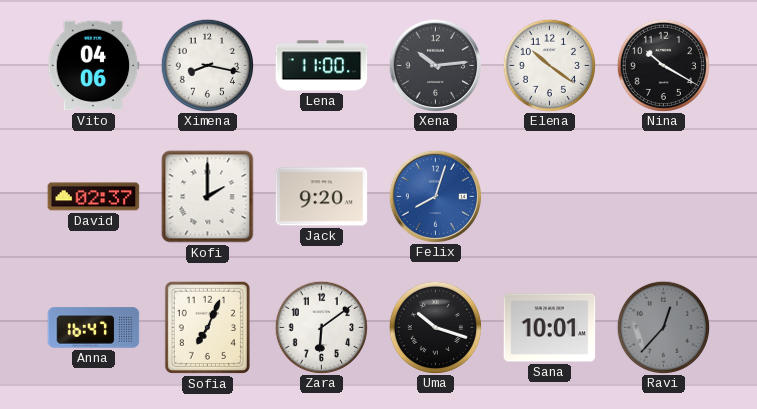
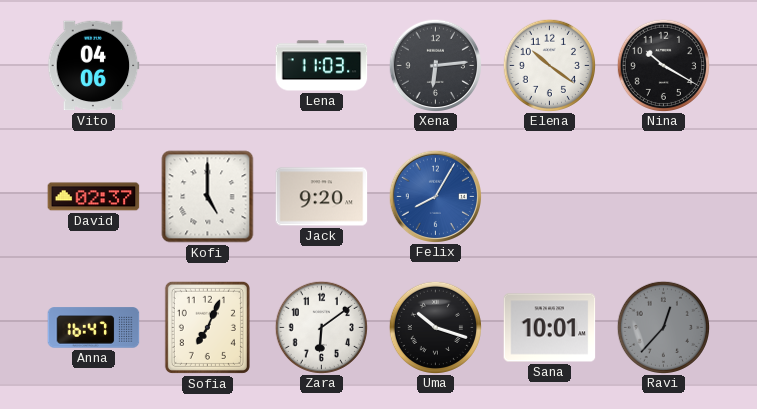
Ximena: 8:17 -> none
Lena: 11:00 -> 11:03
Xena: 10:14 -> 6:14
Kofi: 2:00 -> 5:00
Felix: 8:03 -> 8:05
